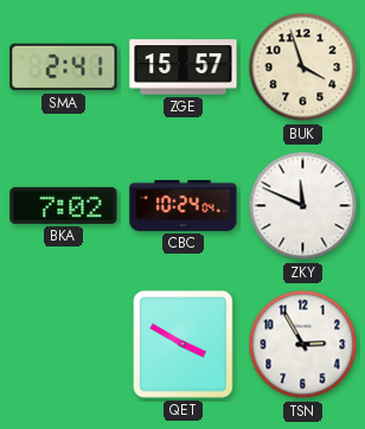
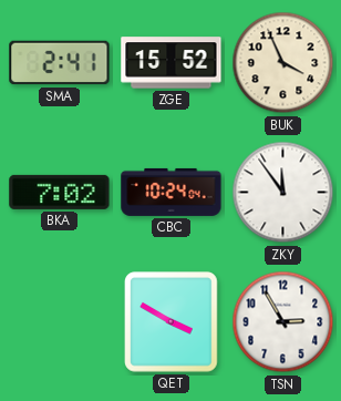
ZGE: 15:57 -> 15:52
BUK: 3:57 -> 3:56
ZKY: 11:49 -> 11:54
